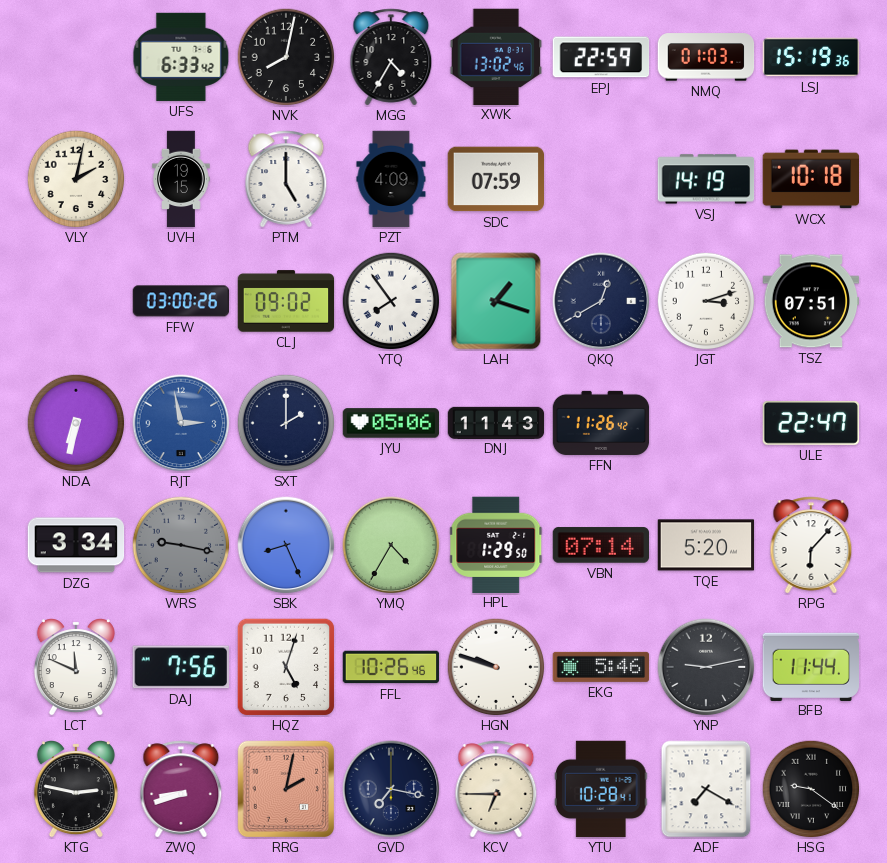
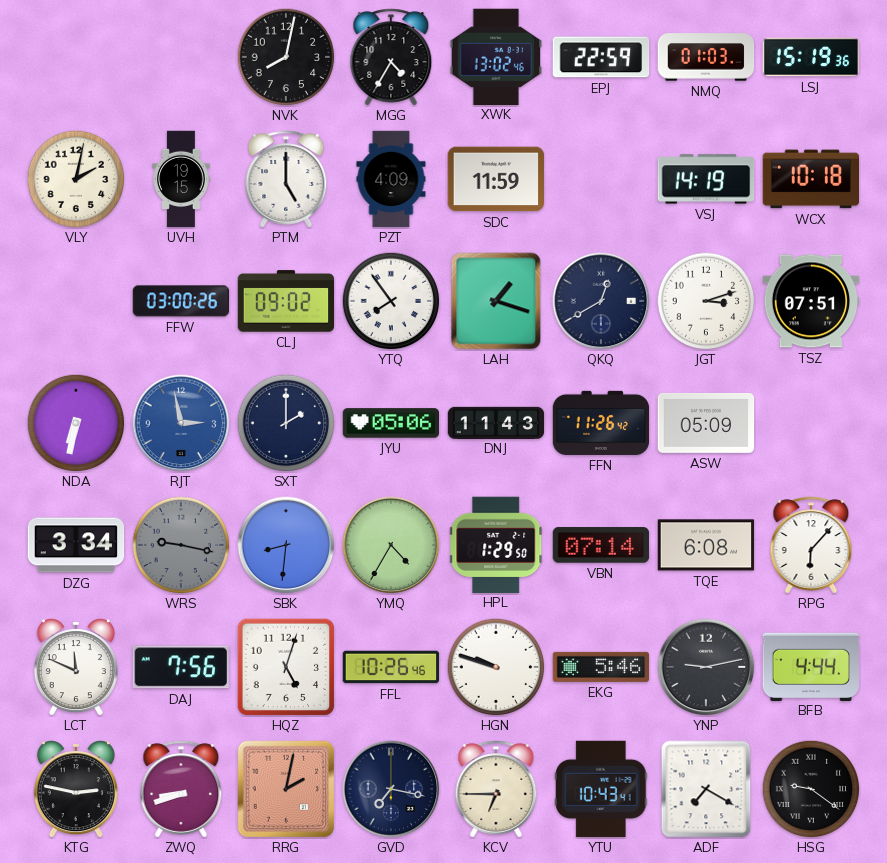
UFS: 6:33 -> none
SDC: 07:59 -> 11:59
ASW: none -> 05:09
ULE: 22:47 -> none
SBK: 8:26 -> 8:31
TQE: 5:20 -> 6:08
BFB: 11:44 -> 4:44
YTU: 10:28 -> 10:43
